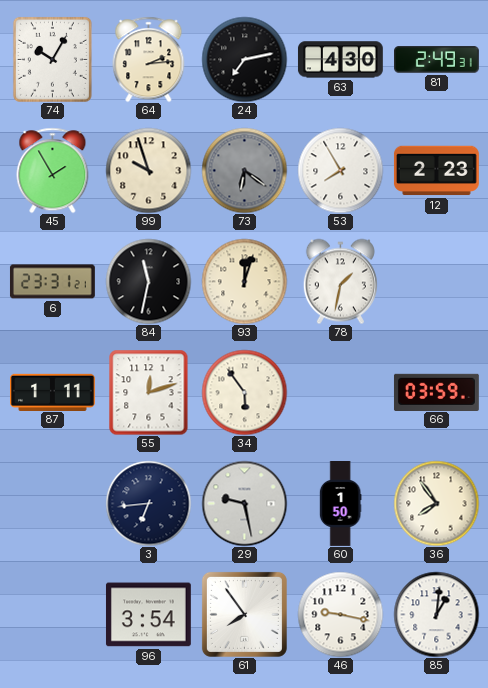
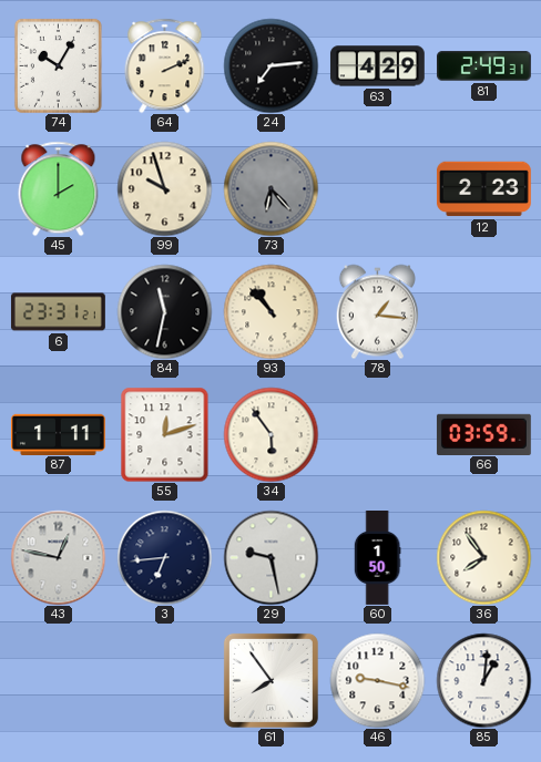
64: 2:14 -> 2:11
24: 7:13 -> 7:14
63: 4:30 -> 4:29
45: 1:55 -> 2:00
73: 6:21 -> 6:23
53: 7:55 -> none
93: 12:03 -> 10:53
78: 1:32 -> 1:16
43: none -> 12:47
96: 3:54 -> none
